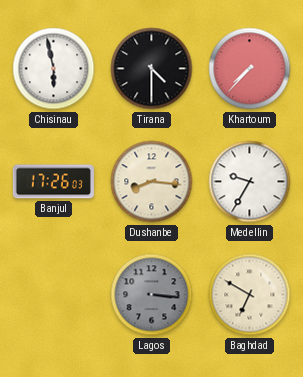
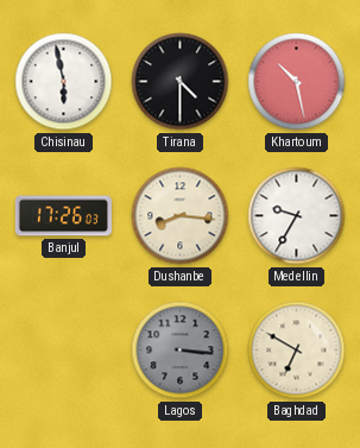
Khartoum: 7:37 -> 10:28
